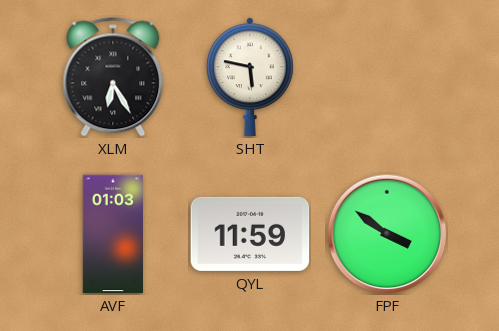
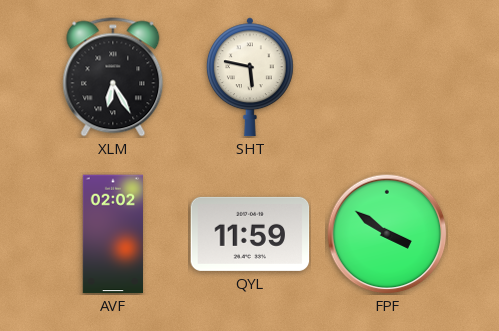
AVF: 01:03 -> 02:02
